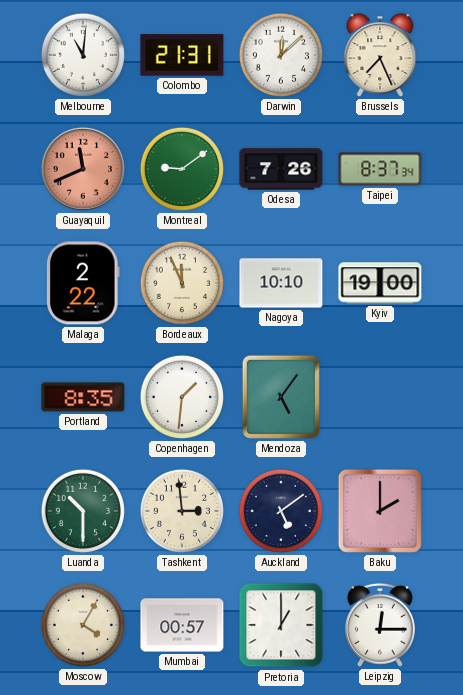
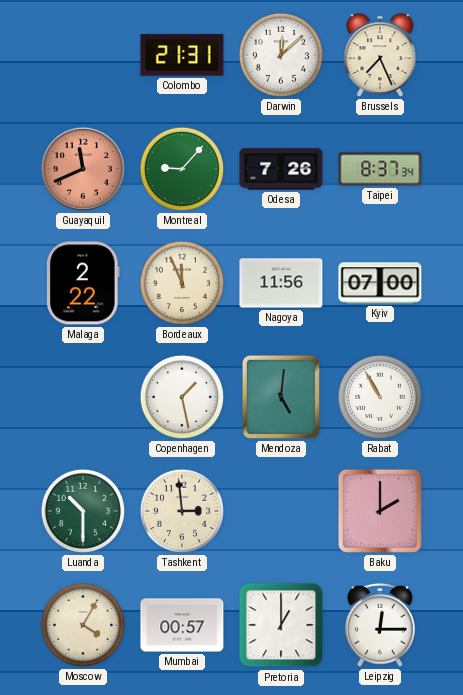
Melbourne: 11:01 -> none
Montreal: 9:09 -> 9:07
Nagoya: 10:10 -> 11:56
Kyiv: 19:00 -> 07:00
Portland: 8:35 -> none
Copenhagen: 1:31 -> 1:28
Mendoza: 5:06 -> 5:01
Rabat: none -> 10:55
Auckland: 5:09 -> none
